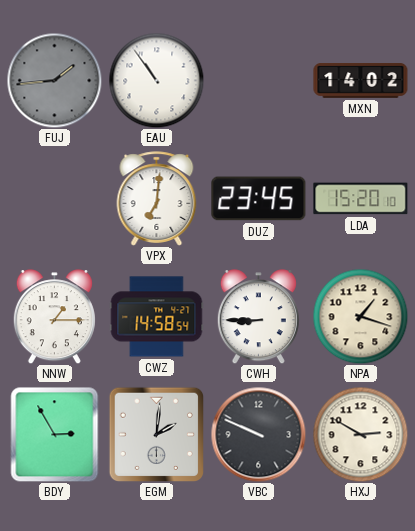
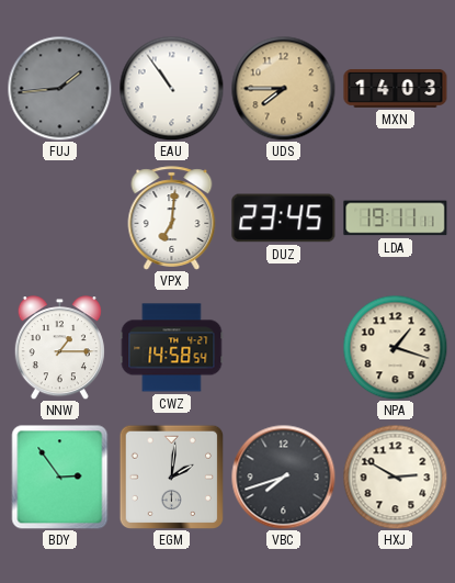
UDS: none -> 7:45
MXN: 14:02 -> 14:03
LDA: 15:20 -> 19:11
CWH: 8:45 -> none
BDY: 2:55 -> 2:54
VBC: 9:49 -> 7:42
